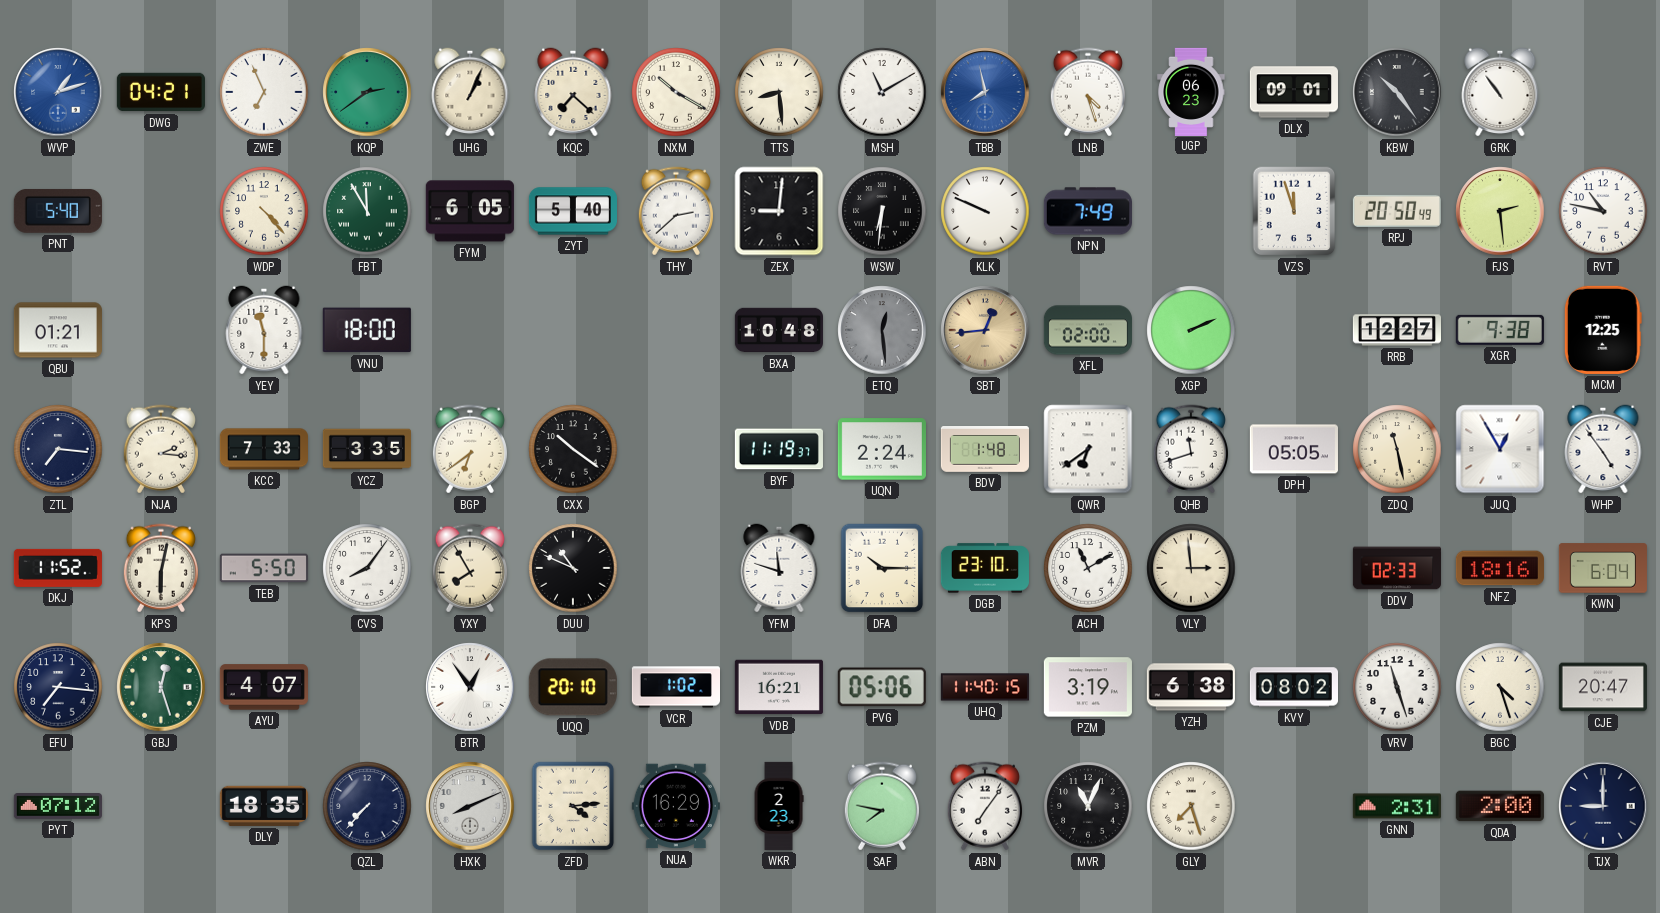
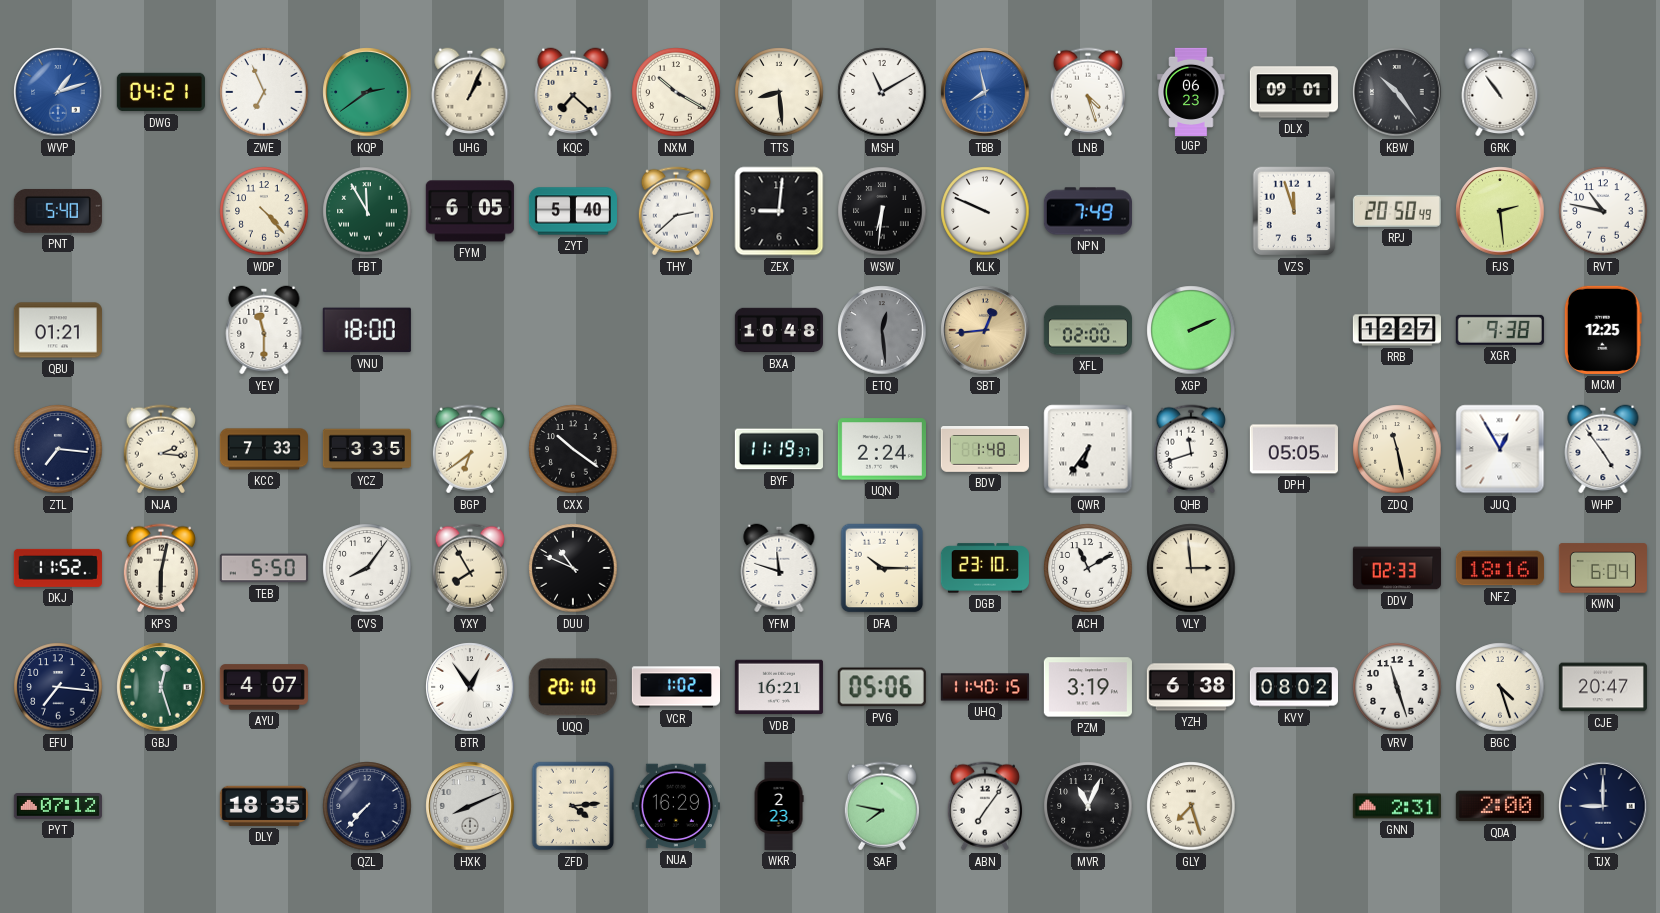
QWR: 6:39 -> 6:36
